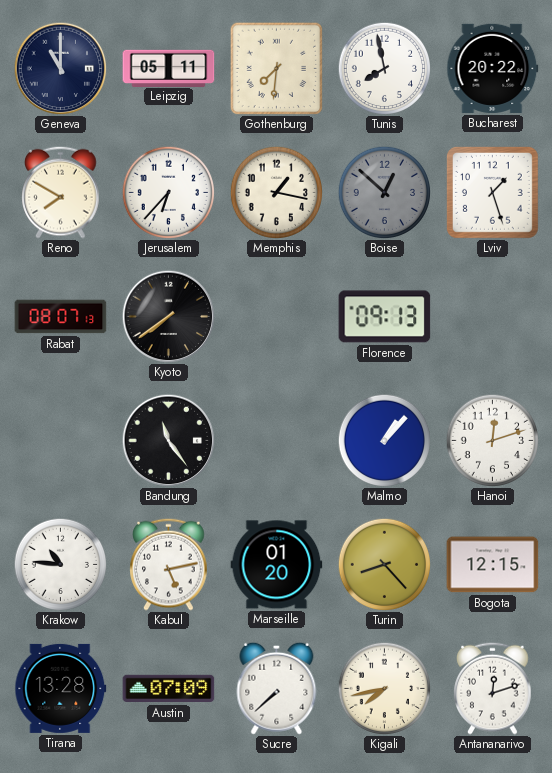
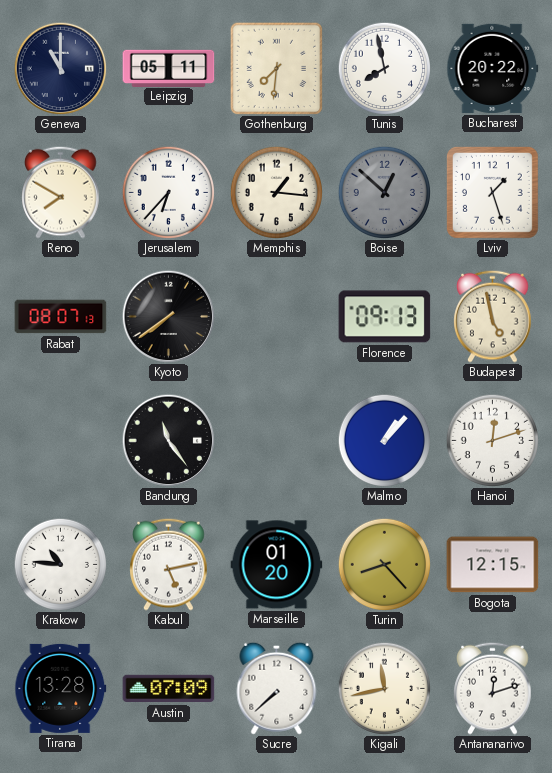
Memphis: 1:17 -> 1:16
Budapest: none -> 4:58
Kigali: 7:43 -> 11:43
